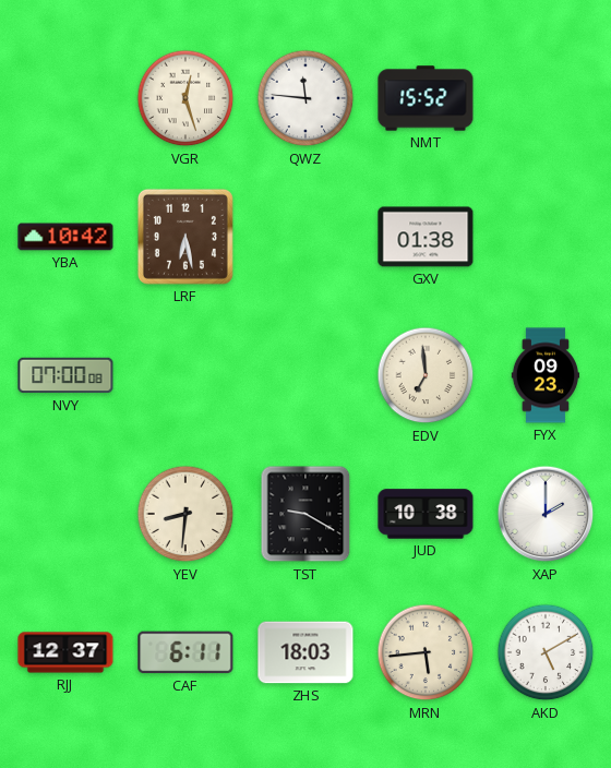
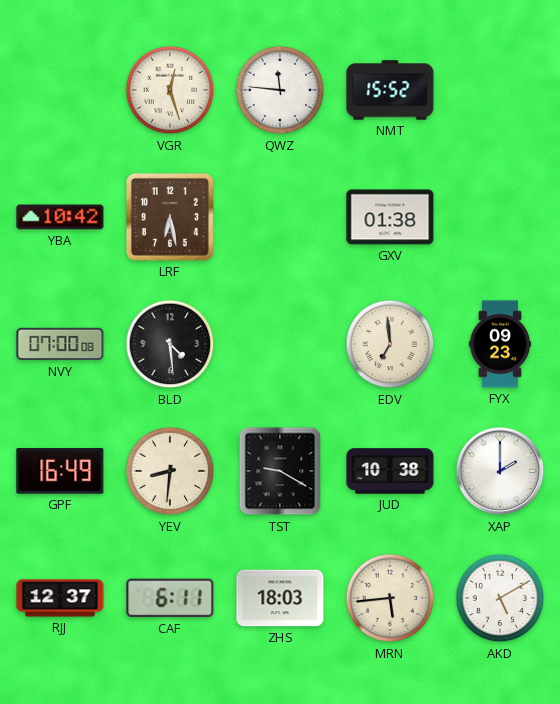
BLD: none -> 4:29
GPF: none -> 16:49
